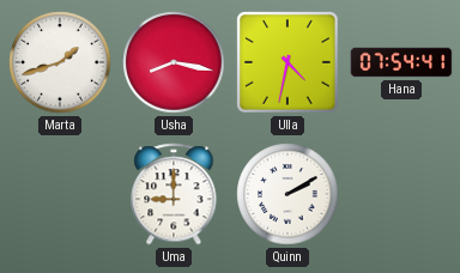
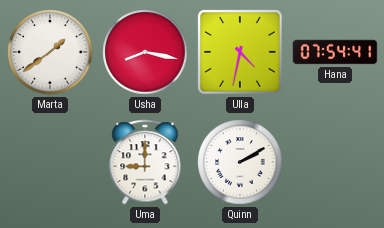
Marta: 1:42 -> 1:39
